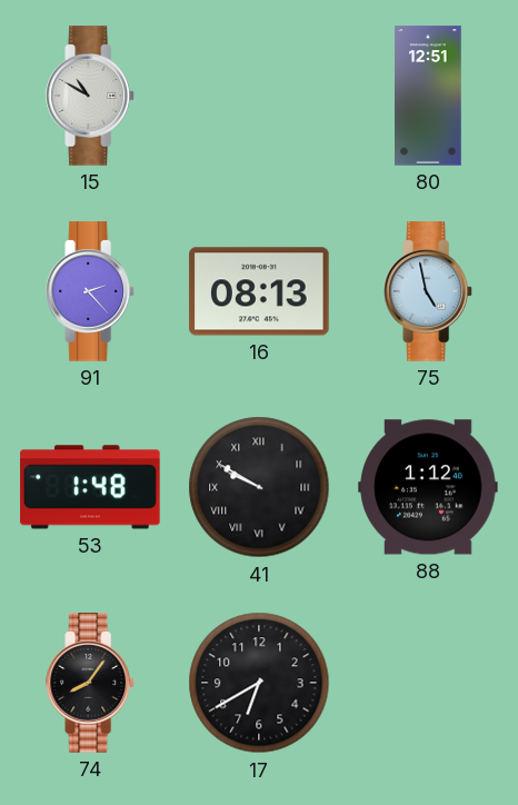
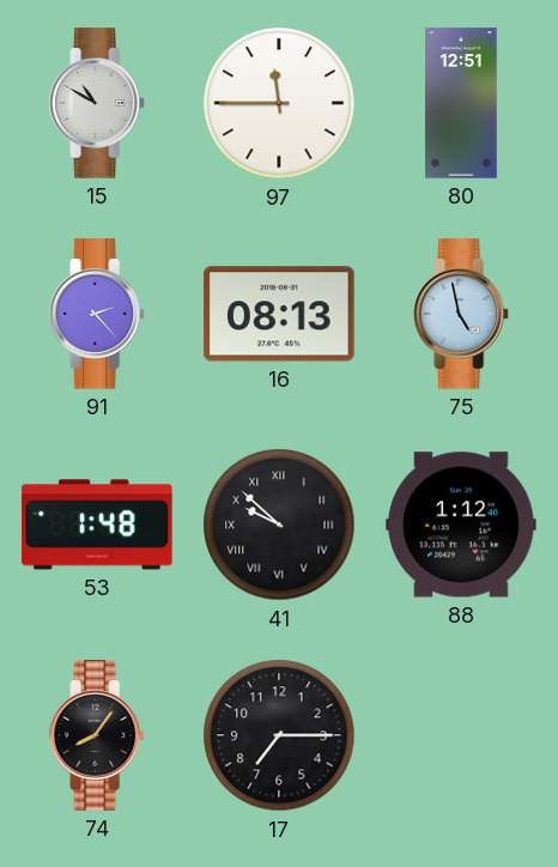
97: none -> 11:45
41: 9:50 -> 9:52
17: 6:40 -> 7:15
